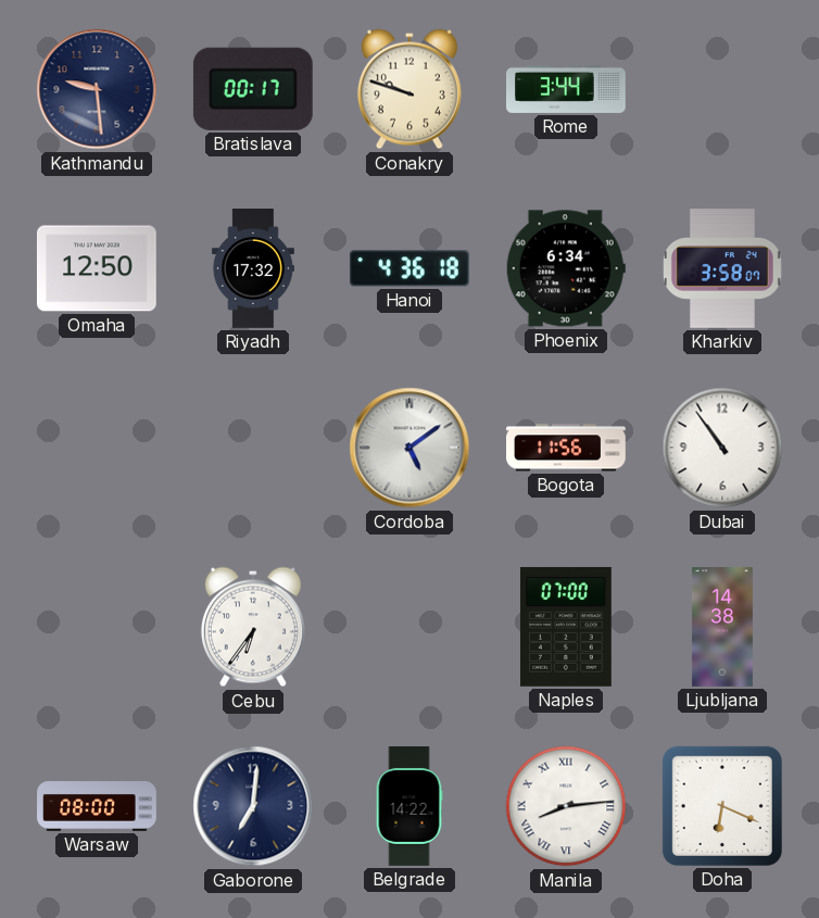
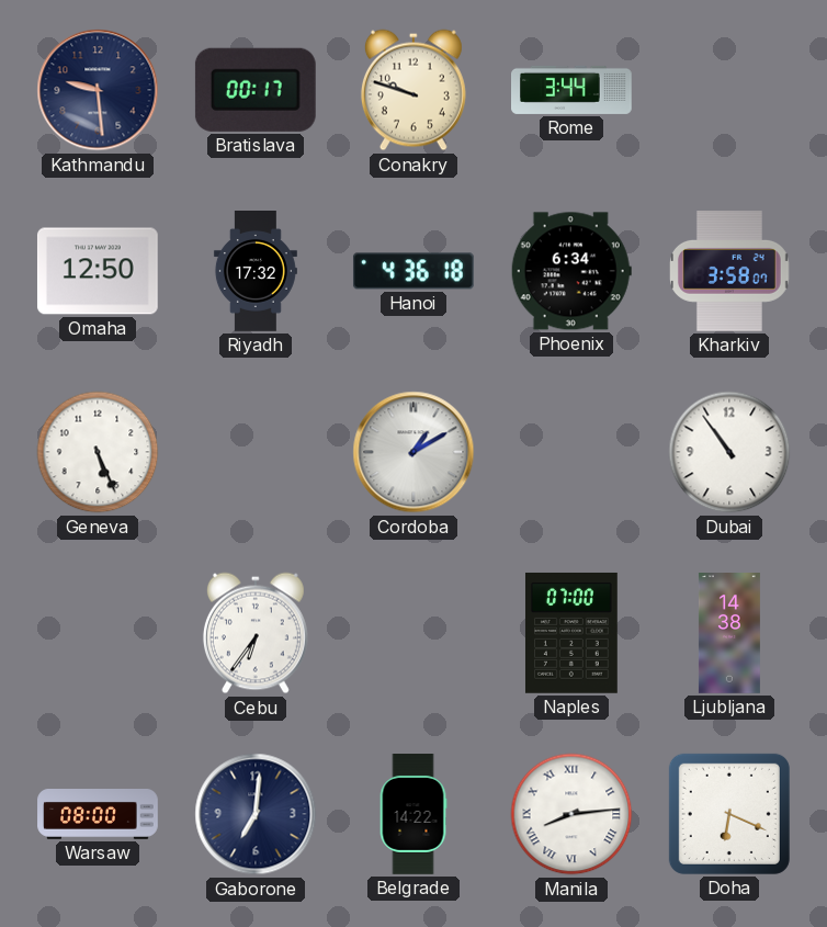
Geneva: none -> 5:26
Cordoba: 5:09 -> 1:10
Bogota: 11:56 -> none
